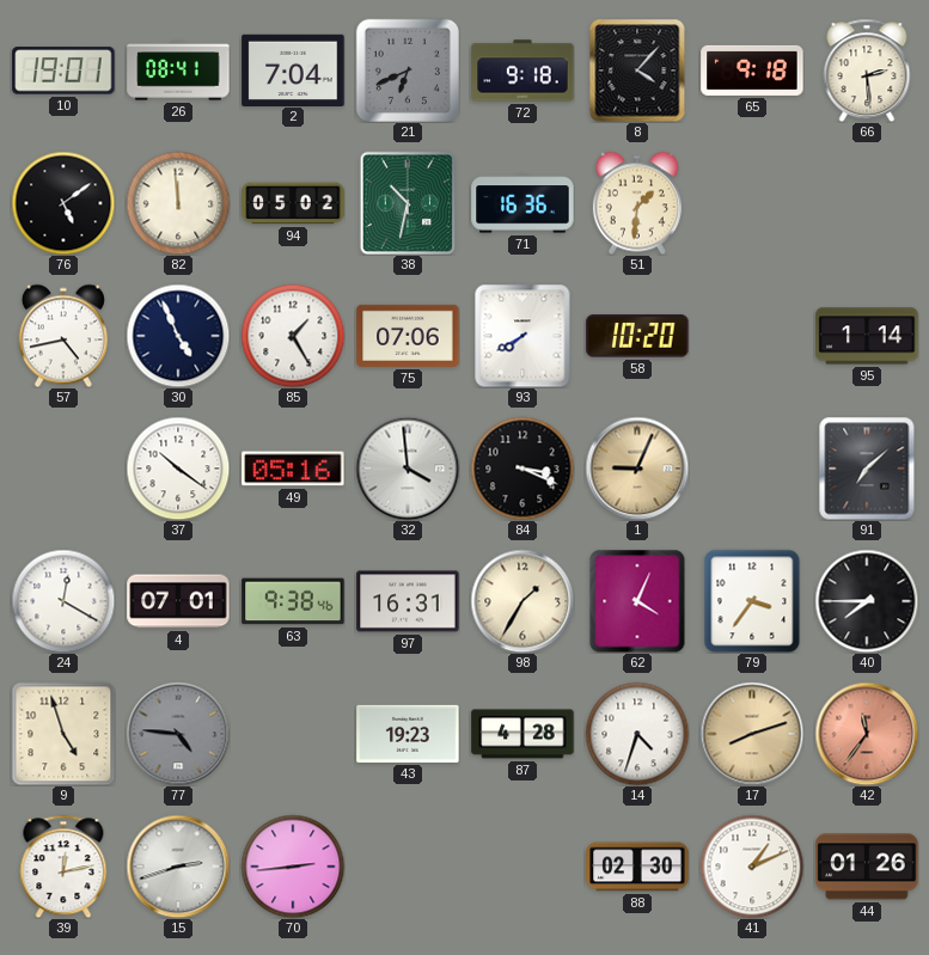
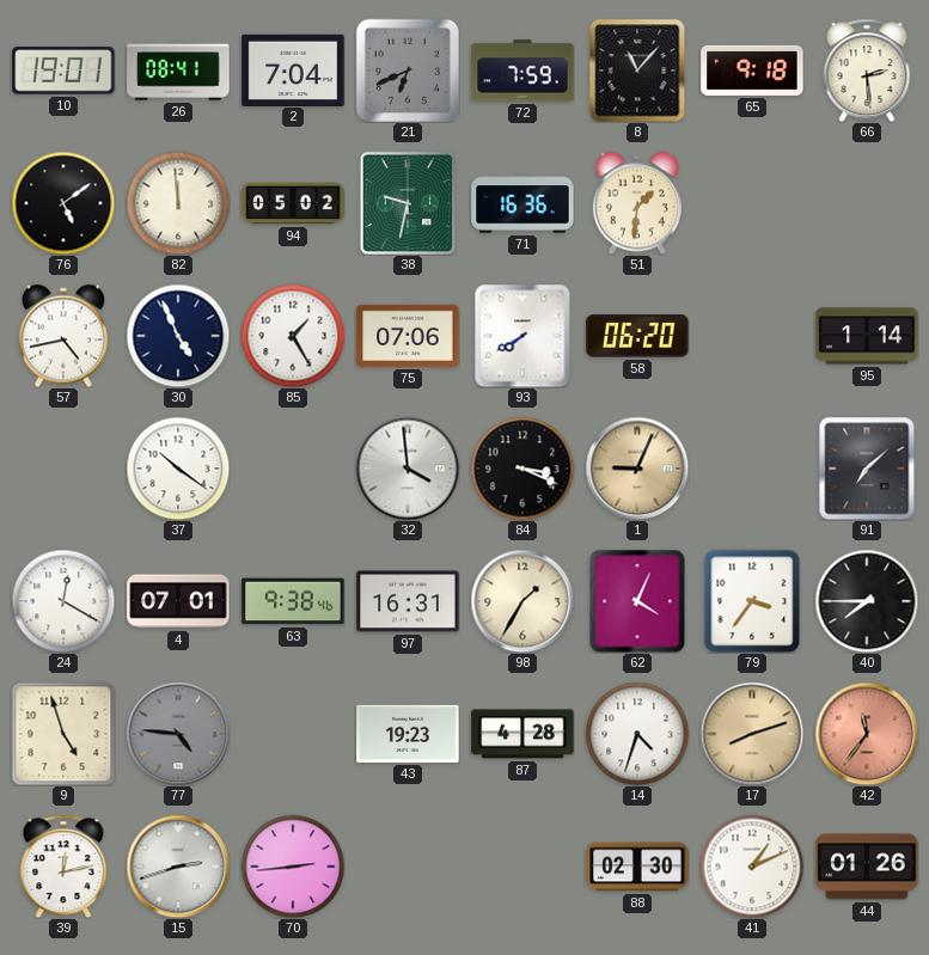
72: 9:18 -> 7:59
8: 4:07 -> 11:07
38: 10:32 -> 9:32
58: 10:20 -> 06:20
49: 05:16 -> none
